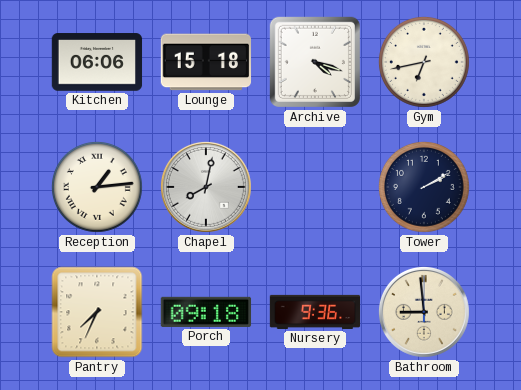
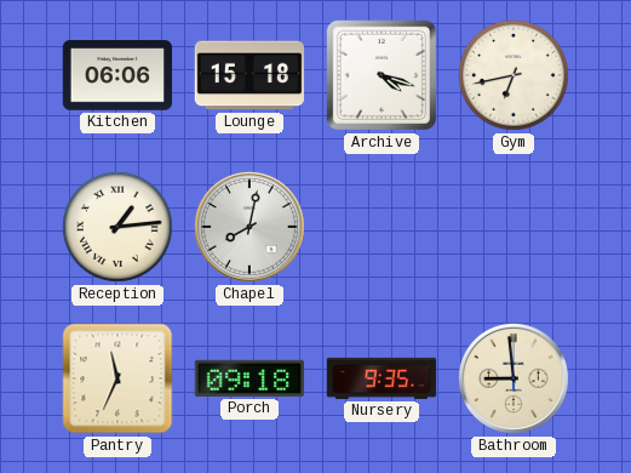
Tower: 2:10 -> none
Pantry: 7:34 -> 11:34
Nursery: 9:36 -> 9:35
